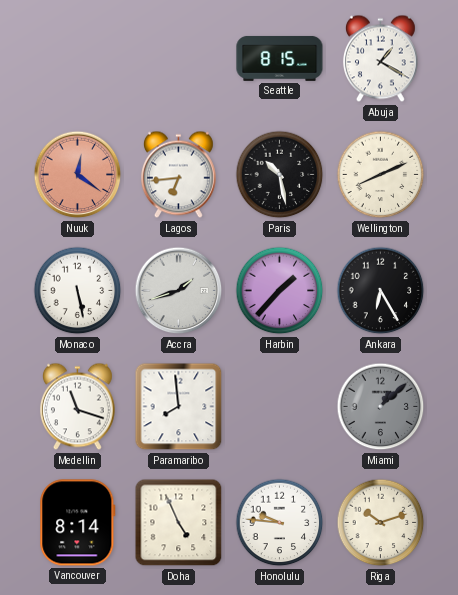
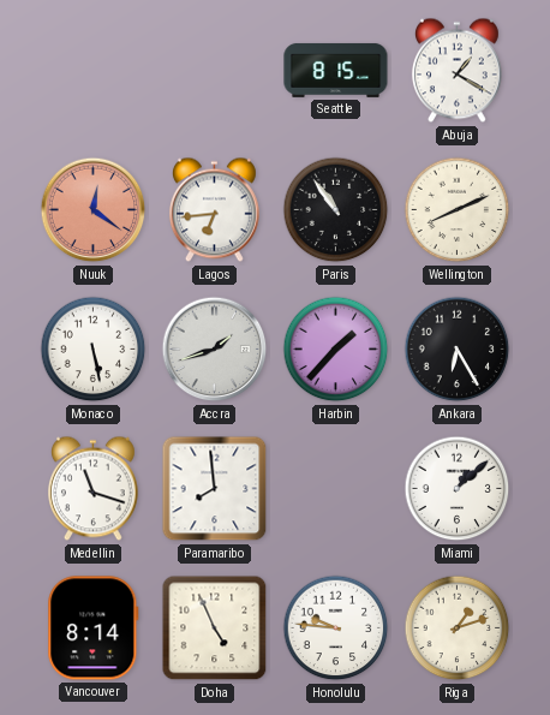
Paris: 10:28 -> 10:54
Miami dial: grey -> white
Riga: 10:12 -> 1:12
